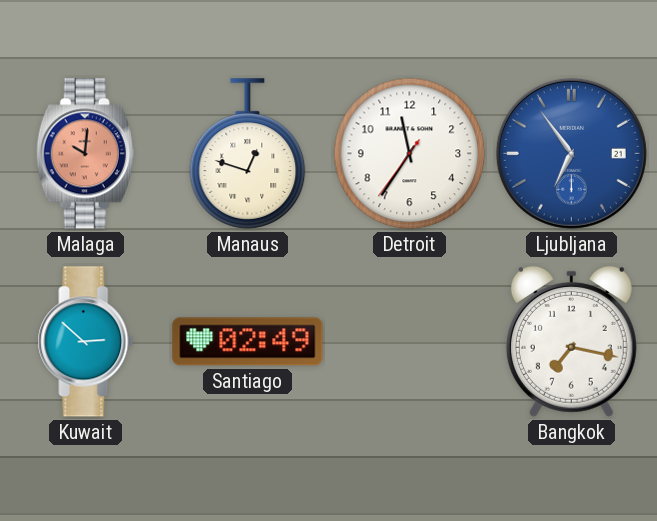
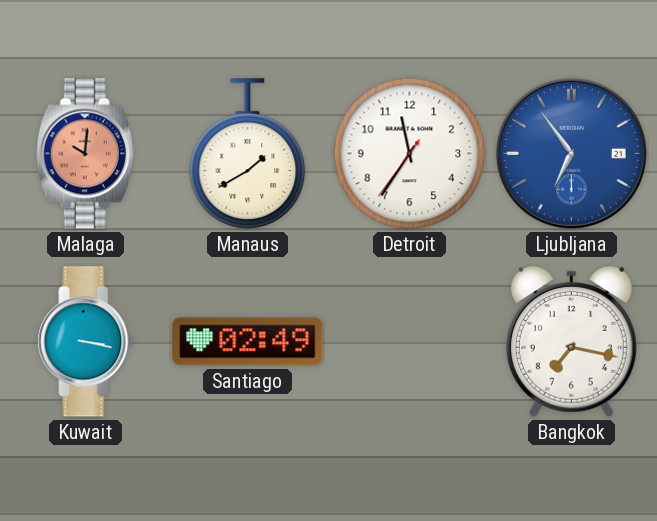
Manaus: 12:48 -> 1:40
Kuwait: 2:52 -> 3:17
